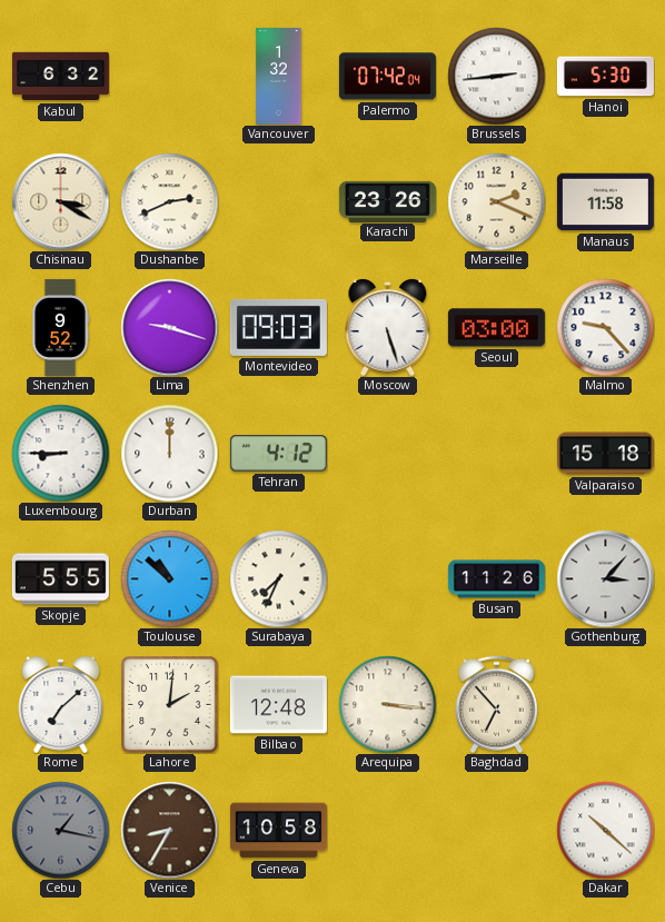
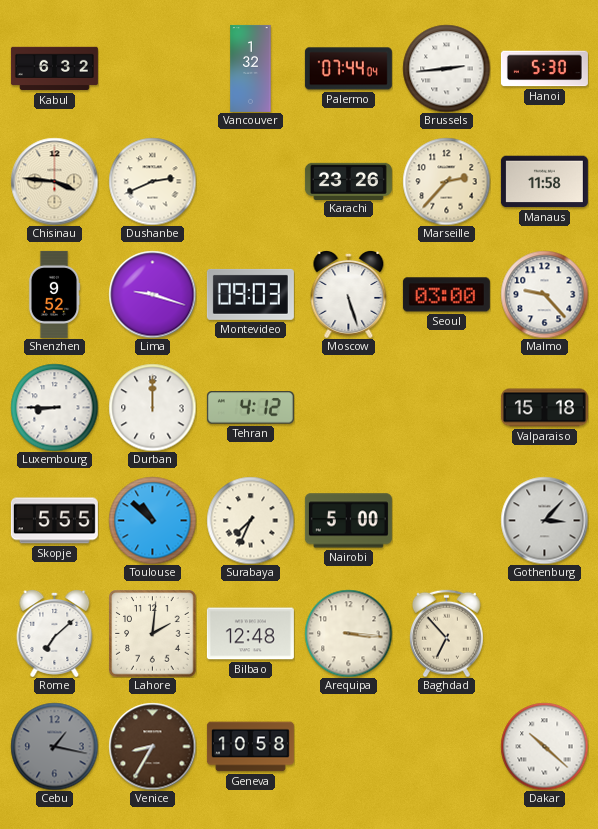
Palermo: 07:42 -> 07:44
Chisinau: 3:20 -> 3:46
Marseille: 2:19 -> 2:37
Nairobi: none -> 5:00
Busan: 11:26 -> none
